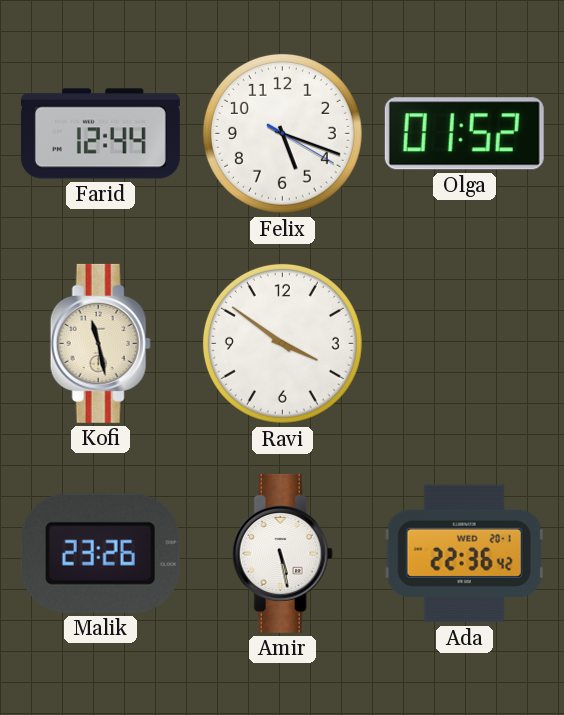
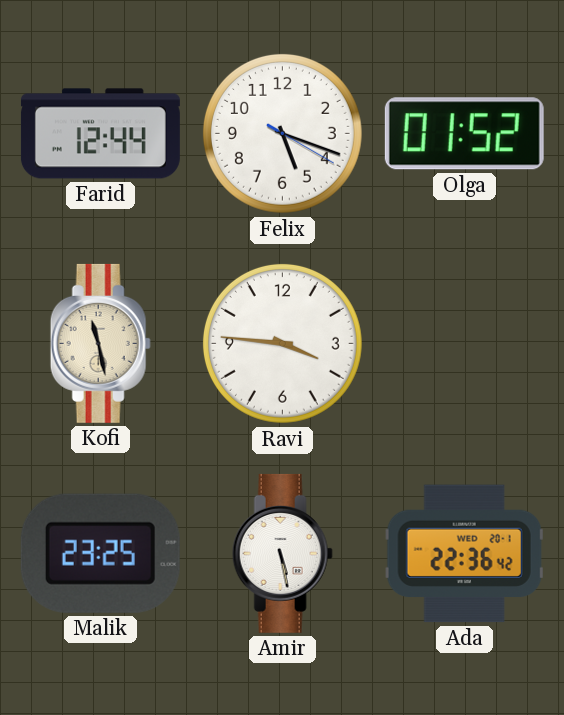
Ravi: 3:51 -> 3:46
Malik: 23:26 -> 23:25
